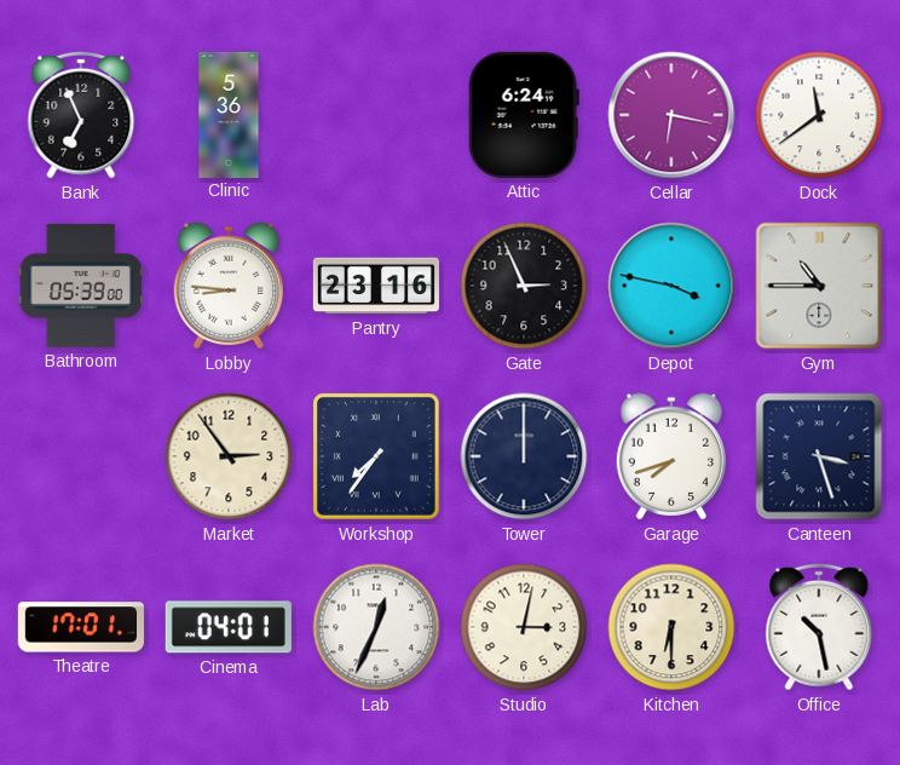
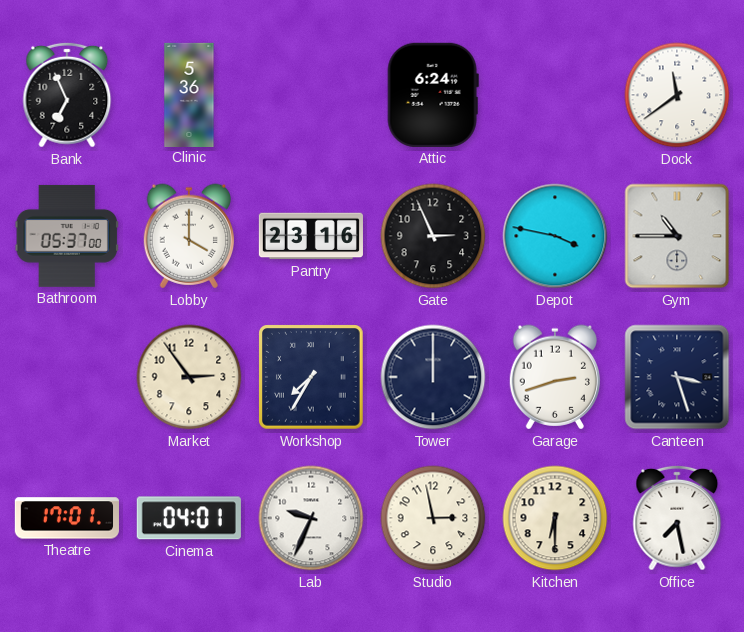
Cellar: 6:17 -> none
Bathroom: 05:39 -> 05:37
Lobby: 8:46 -> 4:00
Workshop: 7:36 -> 7:35
Garage: 7:42 -> 2:42
Lab: 12:34 -> 9:34
Studio: 3:02 -> 2:58
Office: 10:28 -> 7:28
